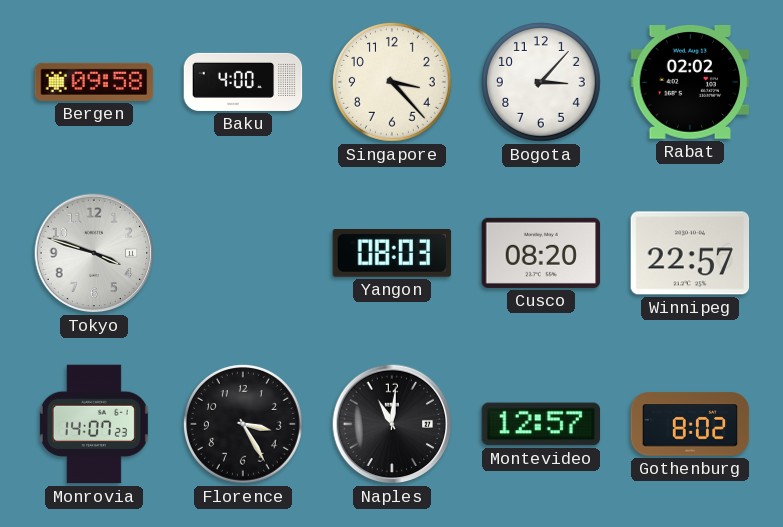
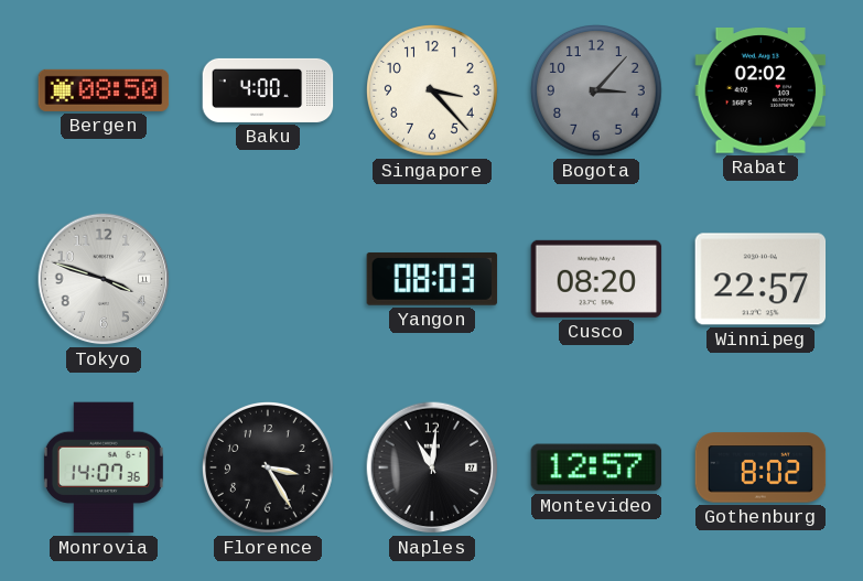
Bergen: 09:58 -> 08:50
Bogota dial: white -> grey
Monrovia: 14:07:23 -> 14:07:36
